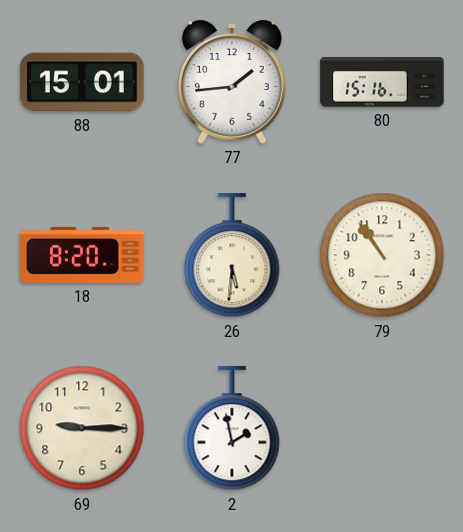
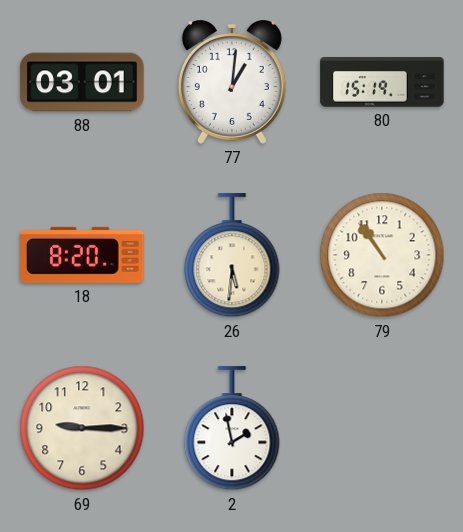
88: 15:01 -> 03:01
77: 1:44 -> 1:01
80: 15:16 -> 15:19
